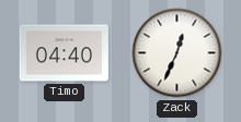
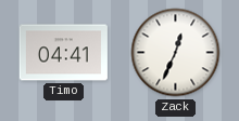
Timo: 04:40 -> 04:41
